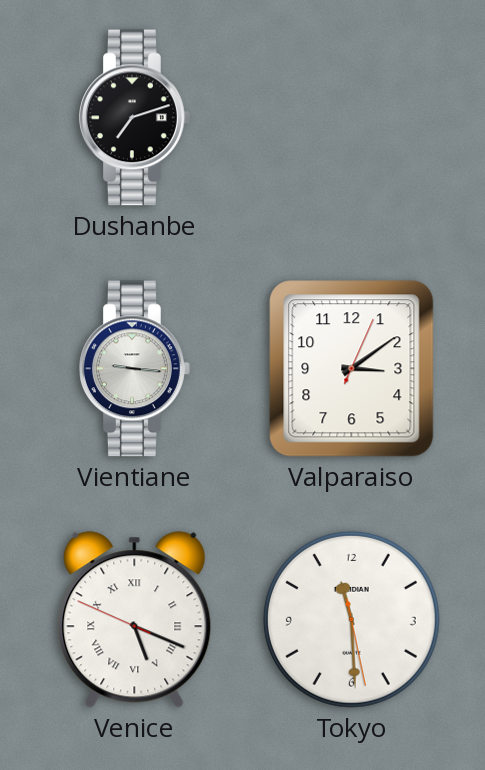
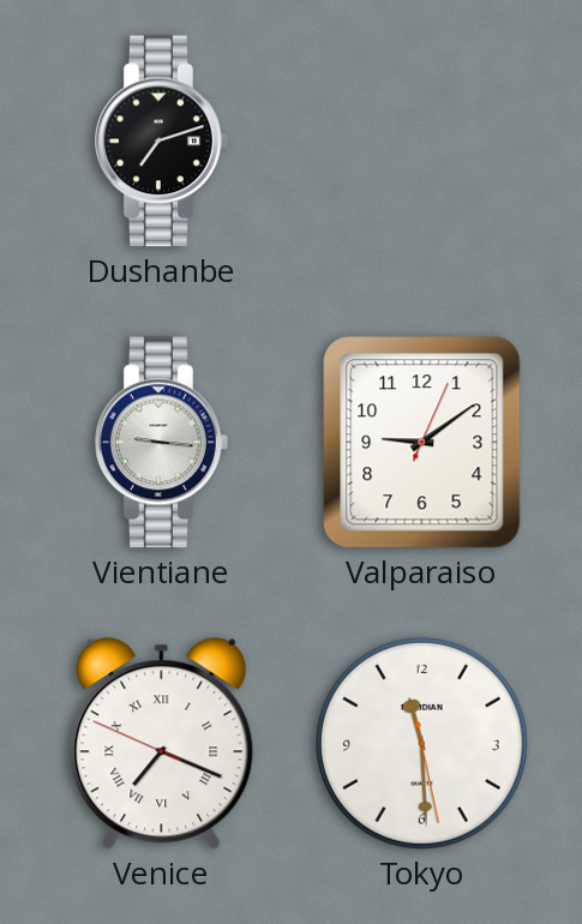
Valparaiso: 3:09 -> 9:09
Venice: 5:18 -> 7:18
